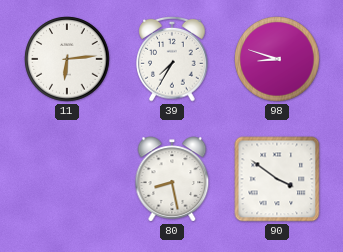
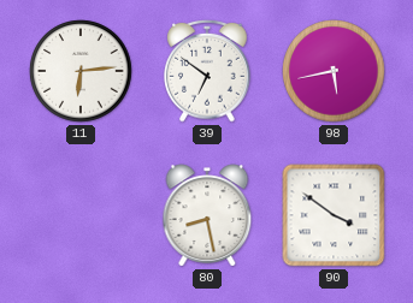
39: 7:35 -> 6:51
98: 8:48 -> 5:43
